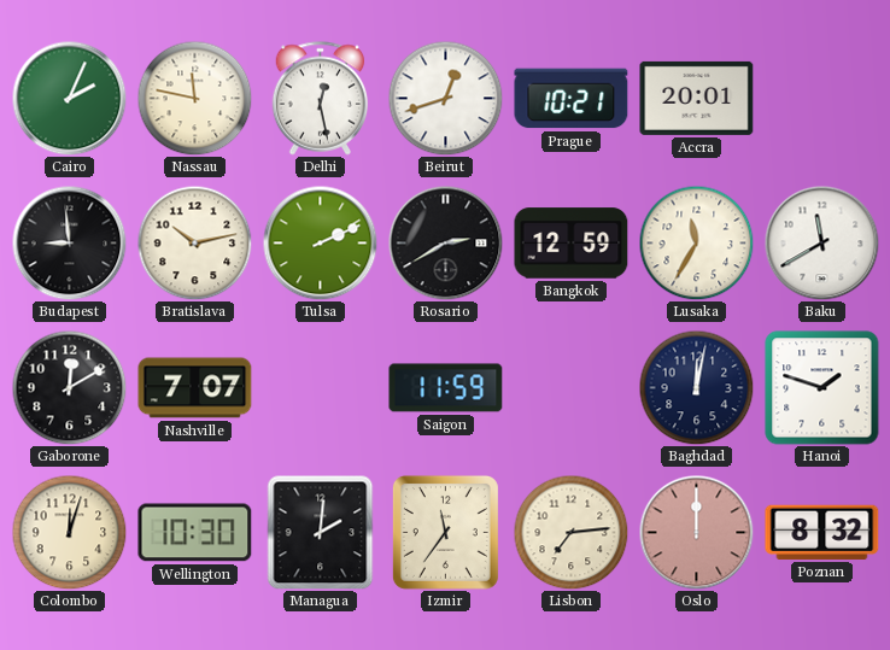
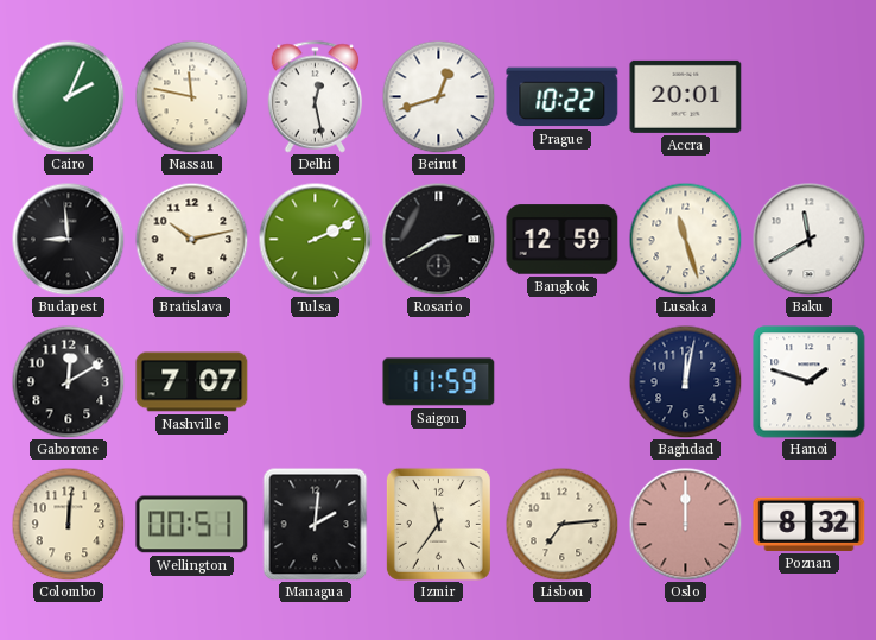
Prague: 10:21 -> 10:22
Lusaka: 11:35 -> 11:27
Colombo: 12:03 -> 12:01
Wellington: 10:30 -> 00:51
